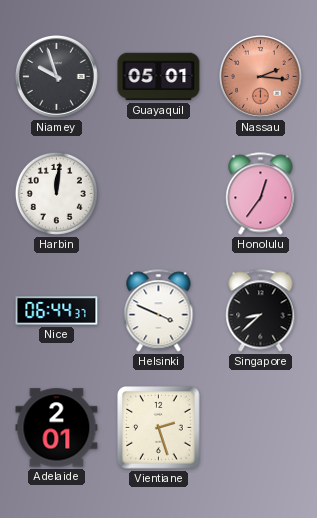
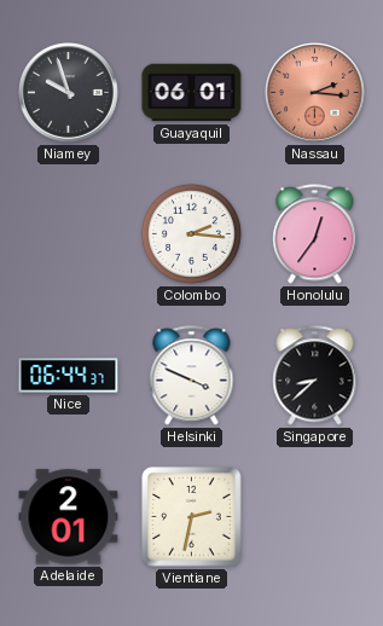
Guayaquil: 05:01 -> 06:01
Harbin: 12:01 -> none
Colombo: none -> 2:16
Vientiane: 2:27 -> 2:32
